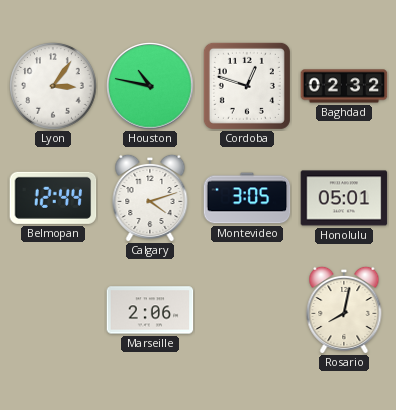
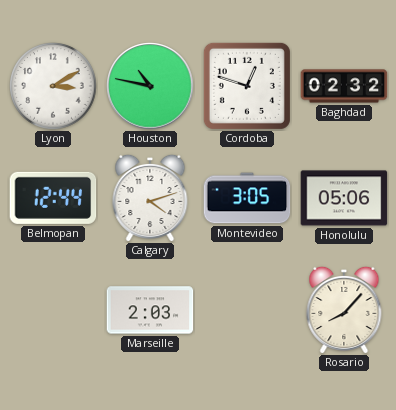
Lyon: 3:06 -> 3:10
Honolulu: 05:01 -> 05:06
Marseille: 2:06 -> 2:03
Rosario: 8:02 -> 8:07
